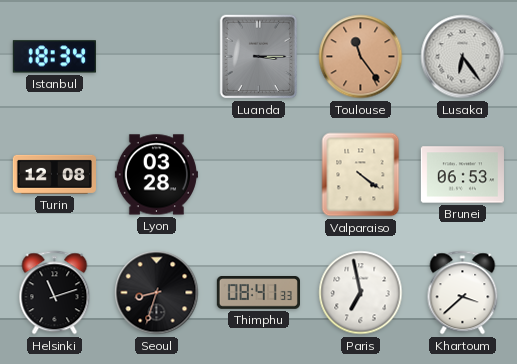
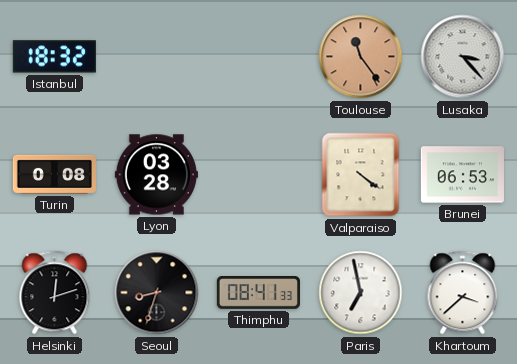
Istanbul: 18:34 -> 18:32
Luanda: 3:15 -> none
Lusaka: 6:24 -> 3:23
Turin: 12:08 -> 0:08
Helsinki: 11:12 -> 12:12
